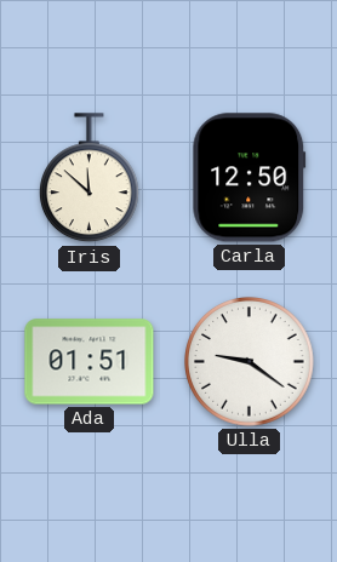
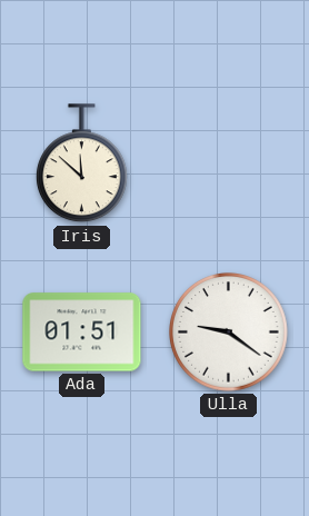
Carla: 12:50 -> none
